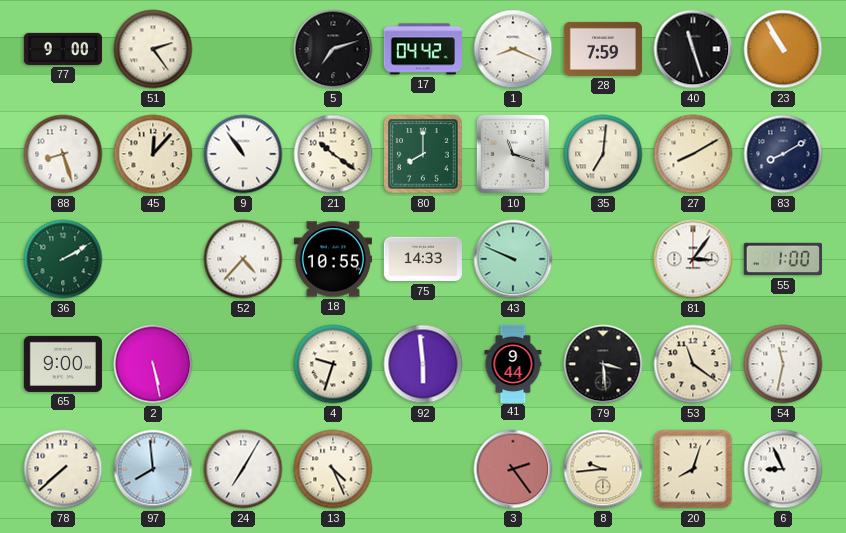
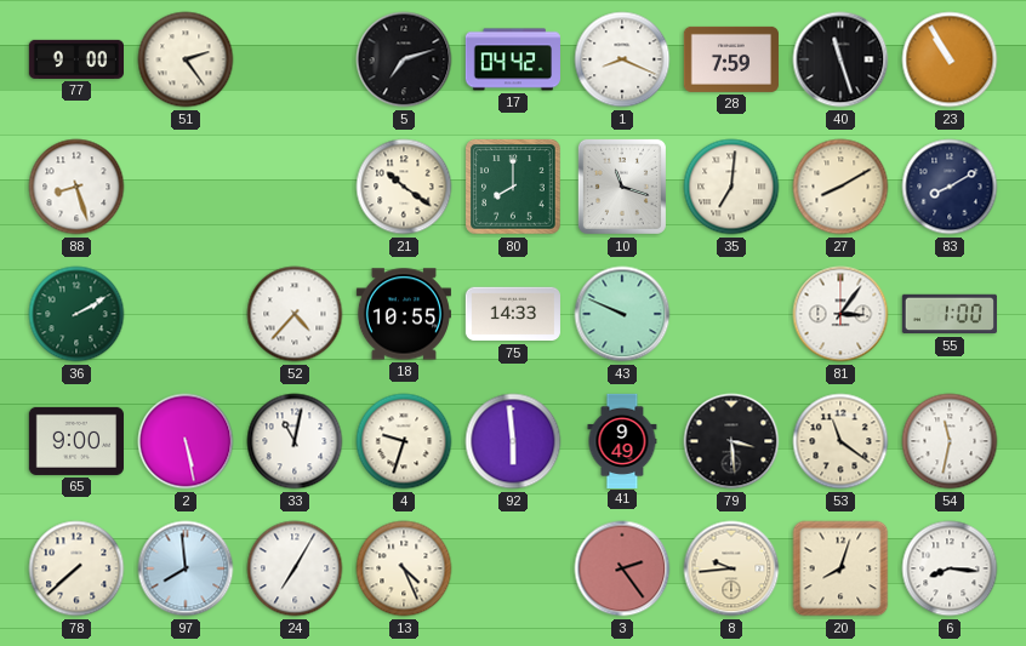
45: 12:07 -> none
9: 10:54 -> none
33: none -> 11:02
41: 9:44 -> 9:49
6: 8:56 -> 8:16
